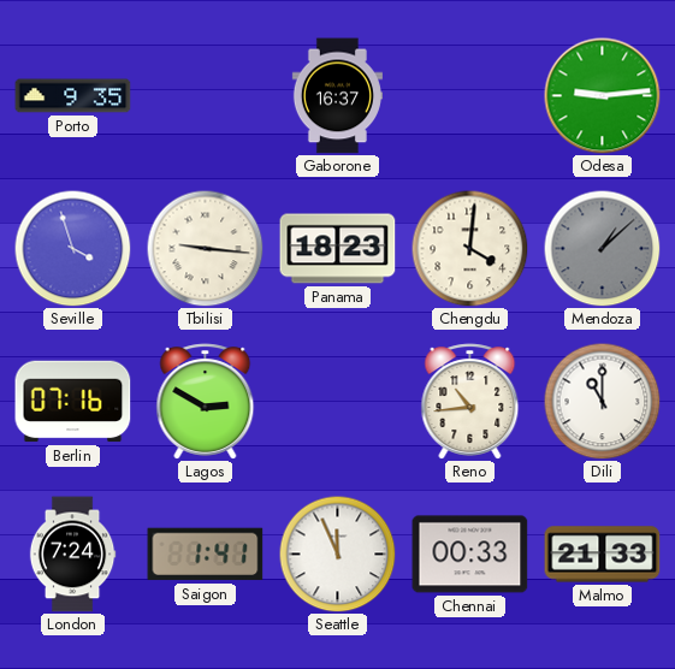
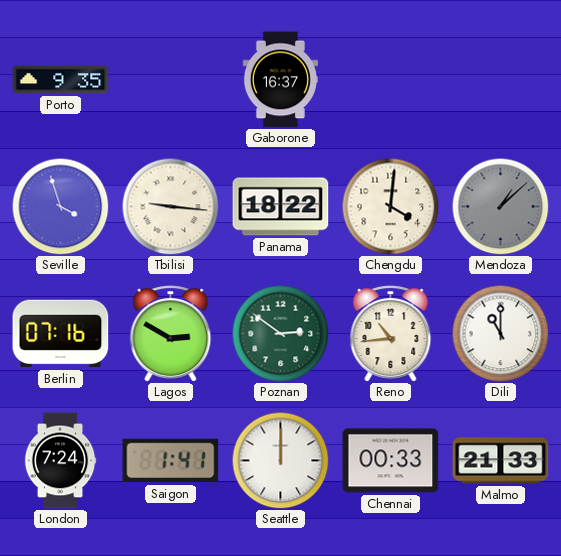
Odesa: 9:14 -> none
Panama: 18:23 -> 18:22
Poznan: none -> 2:51
Seattle: 11:56 -> 12:00
